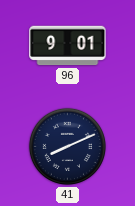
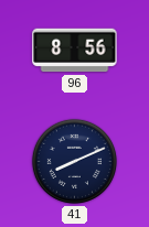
96: 9:01 -> 8:56
